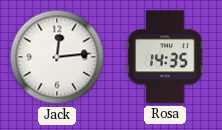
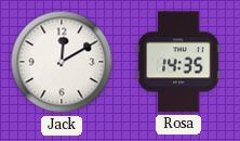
Jack: 12:14 -> 12:10
